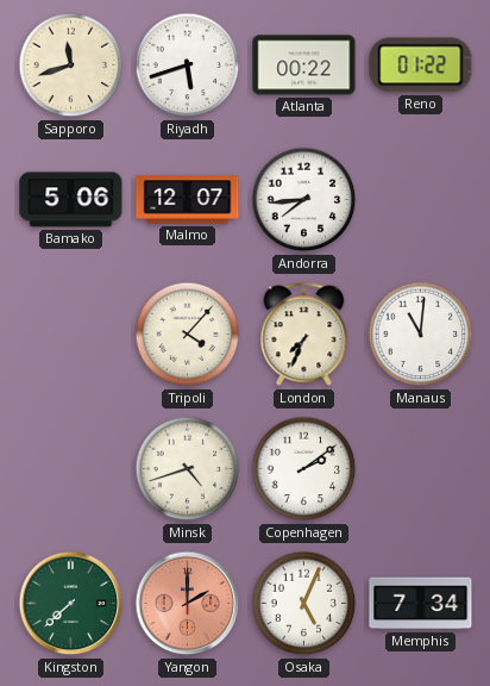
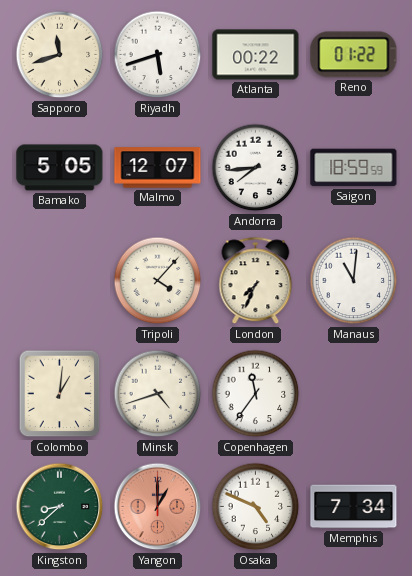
Bamako: 5:06 -> 5:05
Saigon: none -> 18:59
Colombo: none -> 1:01
Copenhagen: 2:09 -> 11:36
Kingston: 7:38 -> 8:38
Yangon: 2:00 -> 1:00
Osaka: 5:04 -> 4:49
